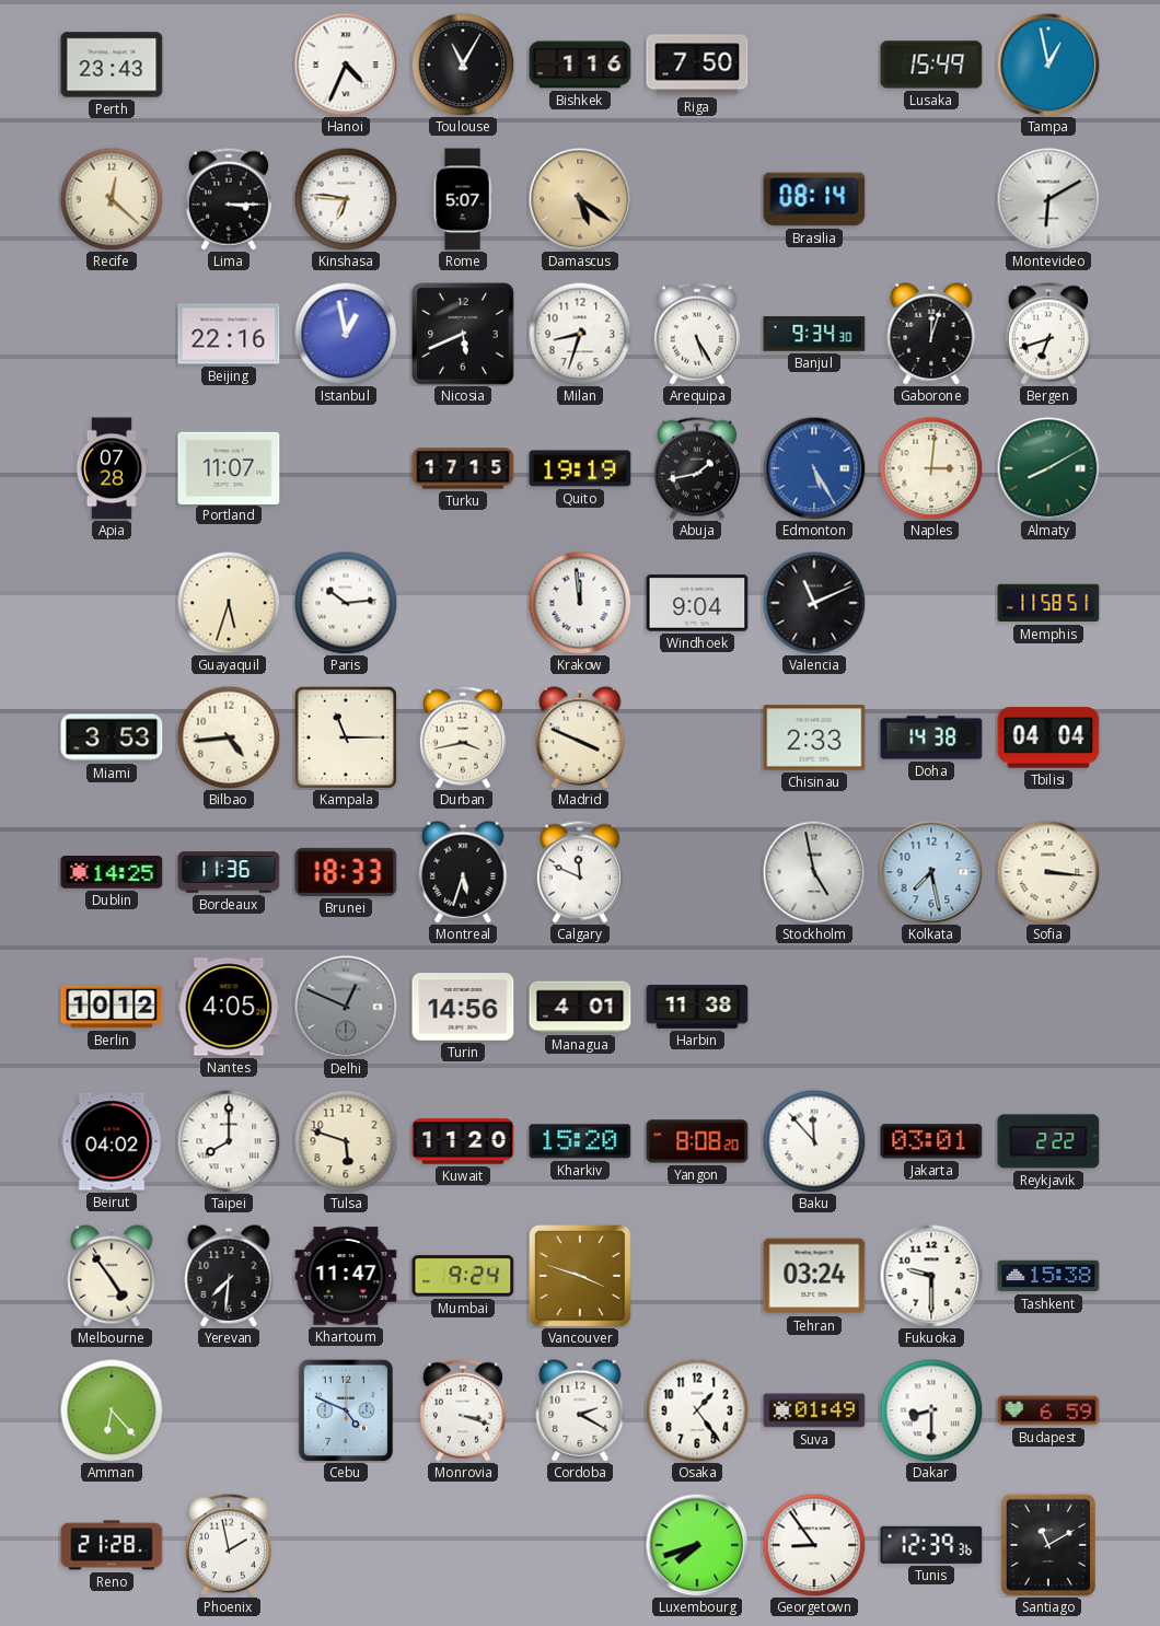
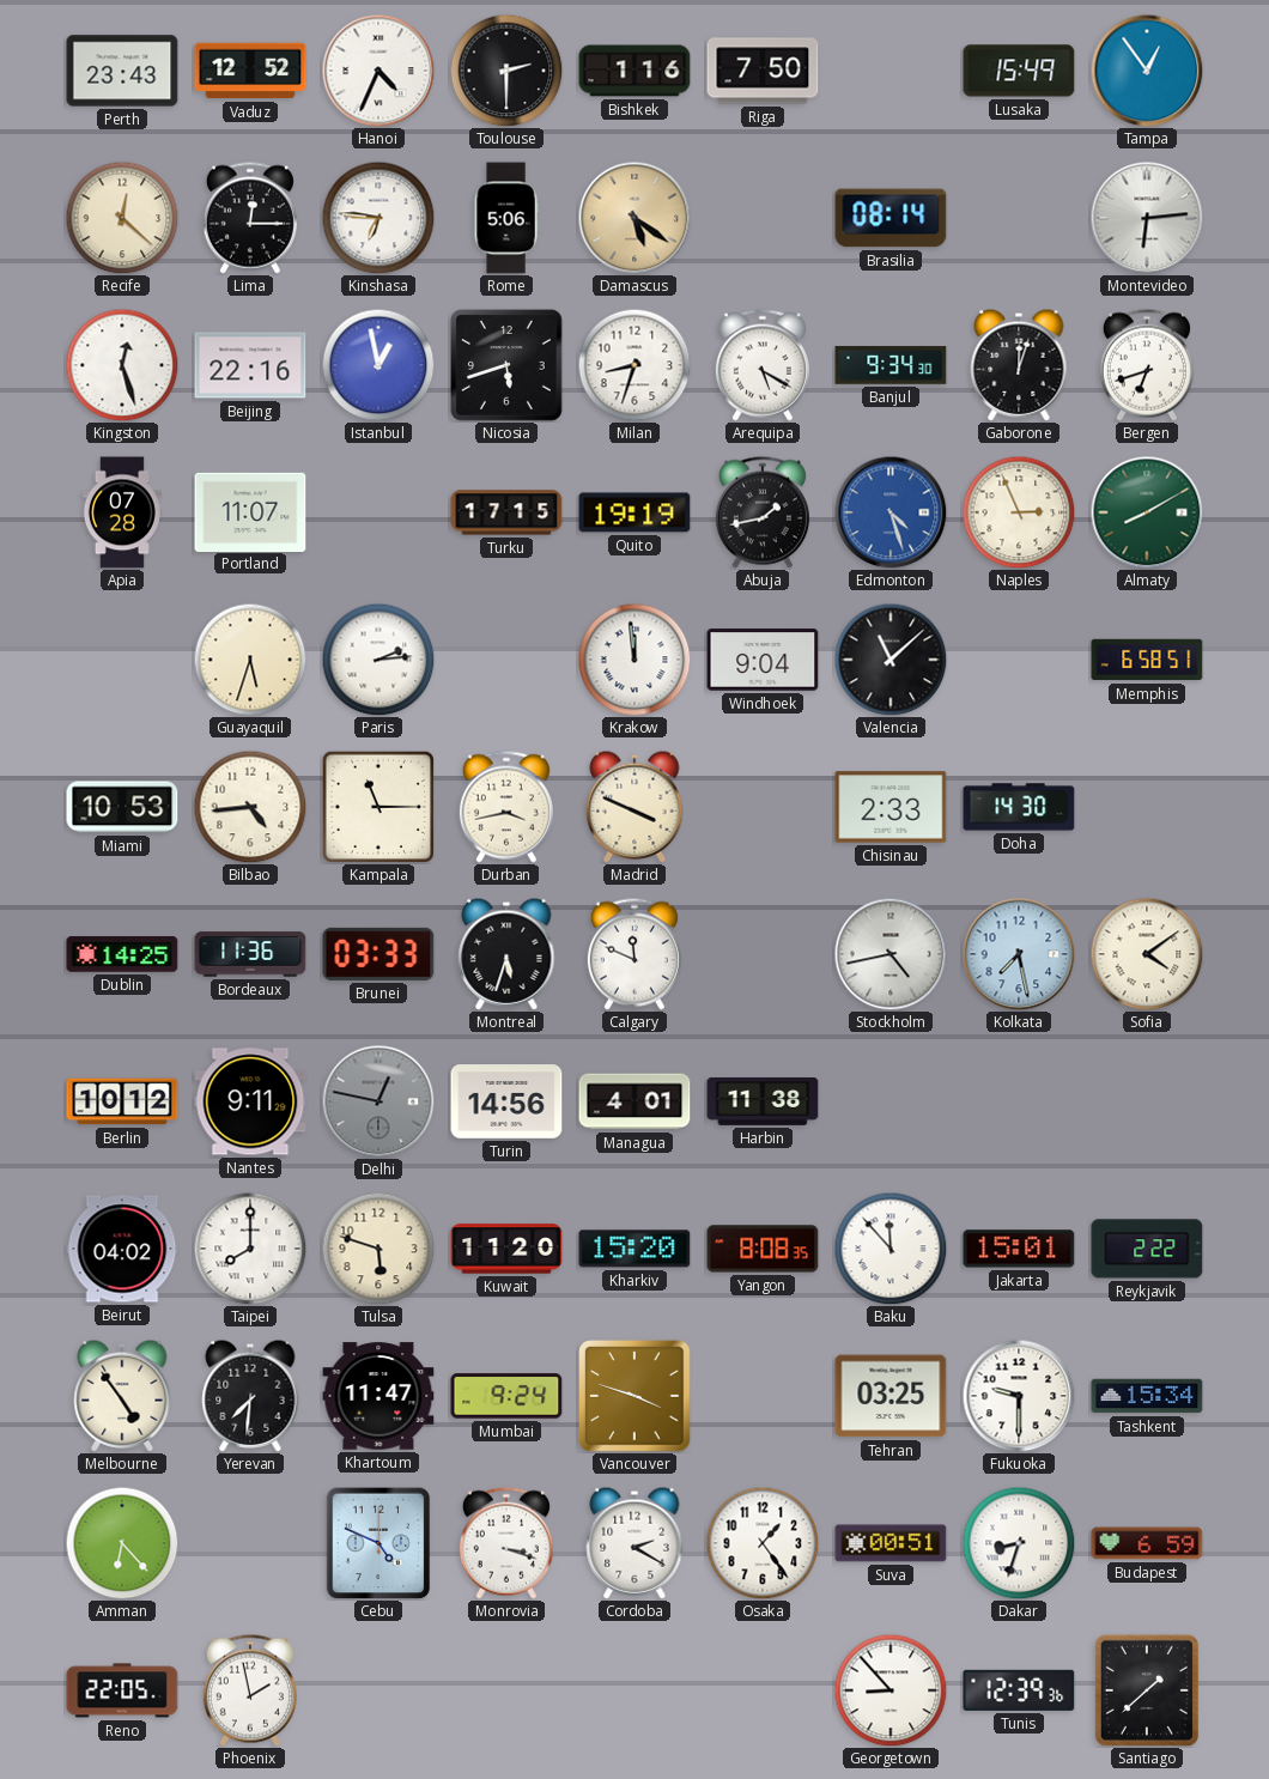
Vaduz: none -> 12:52
Toulouse: 11:05 -> 2:30
Tampa: 12:58 -> 12:54
Lima: 3:15 -> 12:15
Rome: 5:07 -> 5:06
Montevideo: 6:10 -> 6:14
Kingston: none -> 12:27
Nicosia: 5:41 -> 5:42
Arequipa: 5:25 -> 5:20
Edmonton: 5:25 -> 4:27
Naples: 3:01 -> 2:56
Paris: 10:14 -> 2:14
Valencia: 11:11 -> 11:08
Memphis: 11:58 -> 6:58
Miami: 3:53 -> 10:53
Doha: 14:38 -> 14:30
Tbilisi: 04:04 -> none
Brunei: 18:33 -> 03:33
Stockholm: 4:58 -> 4:43
Sofia: 3:16 -> 4:09
Nantes: 4:05 -> 9:11
Delhi: 12:49 -> 12:47
Yangon: 8:08:20 -> 8:08:35
Jakarta: 03:01 -> 15:01
Tehran: 03:24 -> 03:25
Tashkent: 15:38 -> 15:34
Suva: 01:49 -> 00:51
Dakar: 8:30 -> 8:33
Reno: 21:28 -> 22:05
Luxembourg: 7:42 -> none
Georgetown: 8:54 -> 8:53
Santiago: 11:10 -> 1:38
